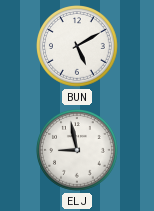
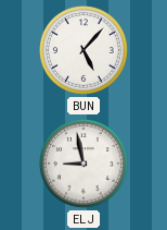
BUN: 5:10 -> 5:07
